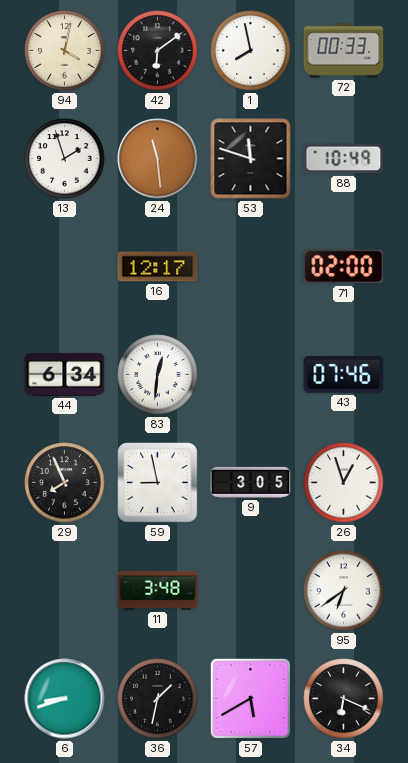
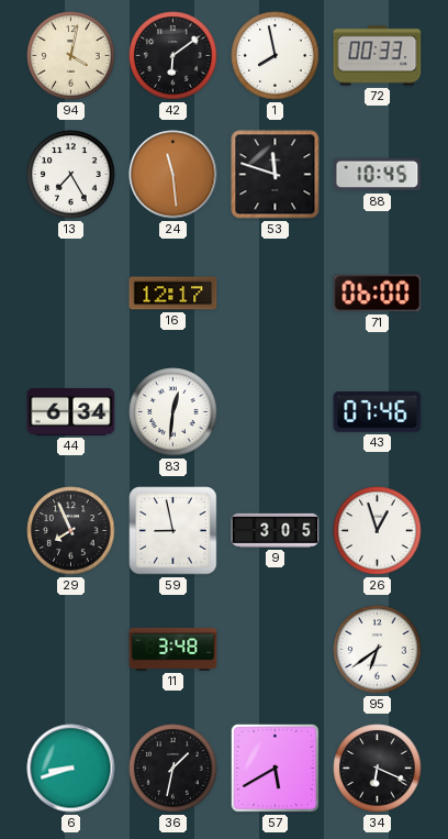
13: 1:57 -> 7:25
88: 10:49 -> 10:45
71: 02:00 -> 06:00
